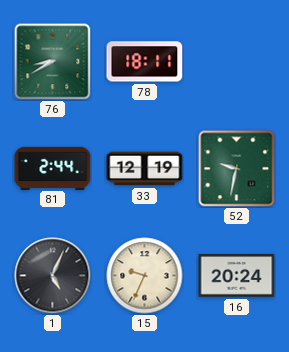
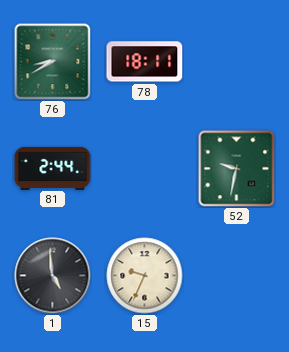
33: 12:19 -> none
1: 5:04 -> 4:59
16: 20:24 -> none
